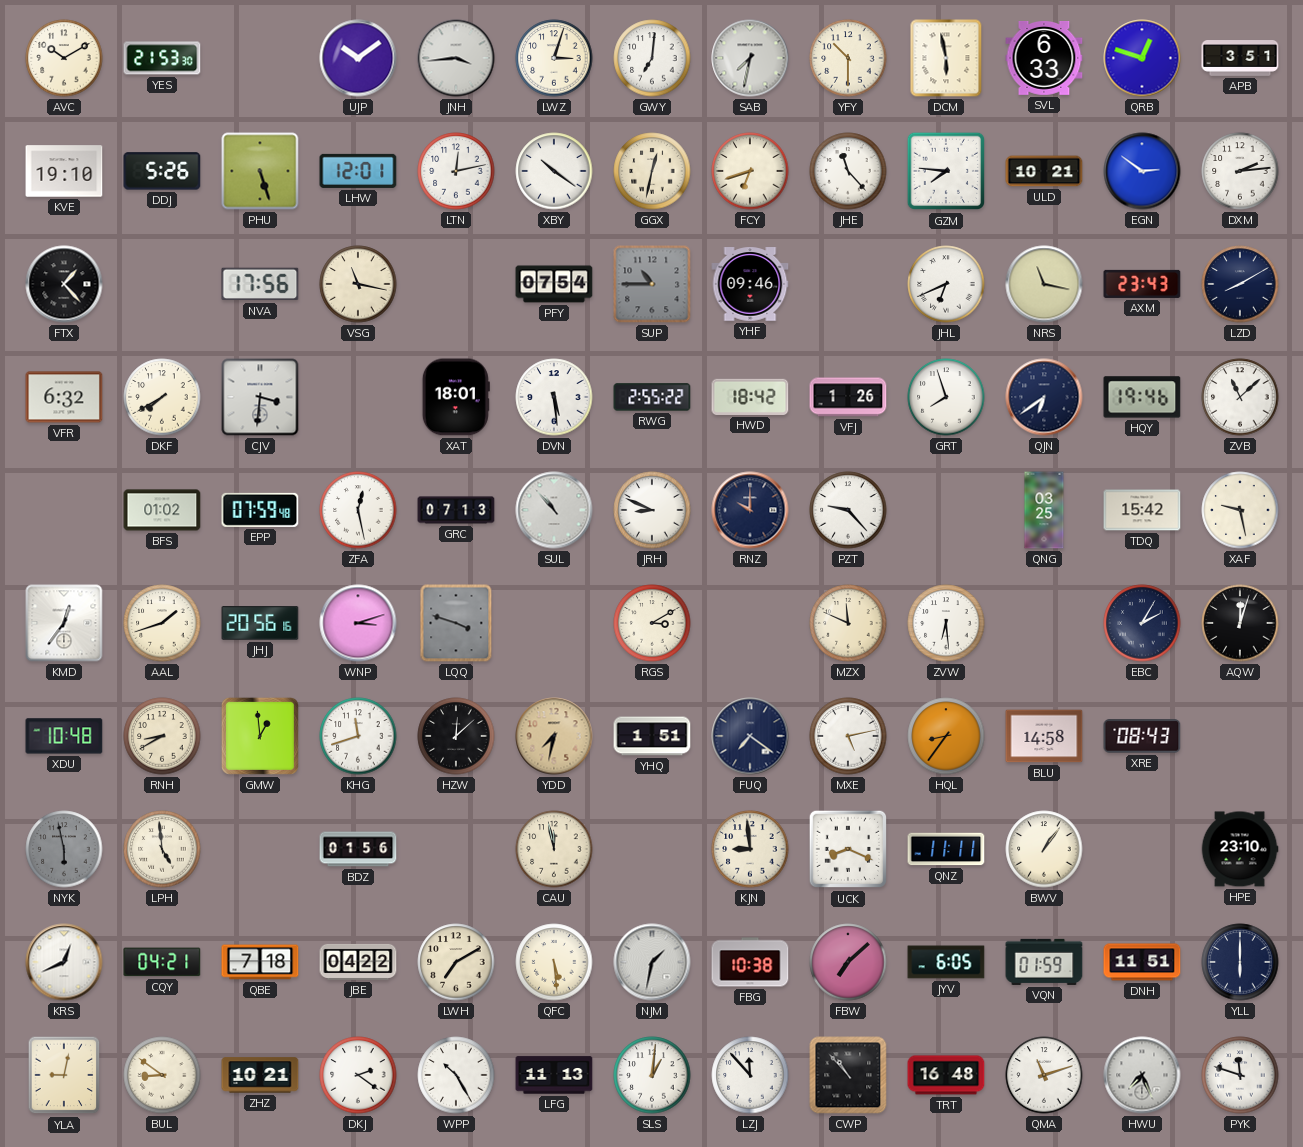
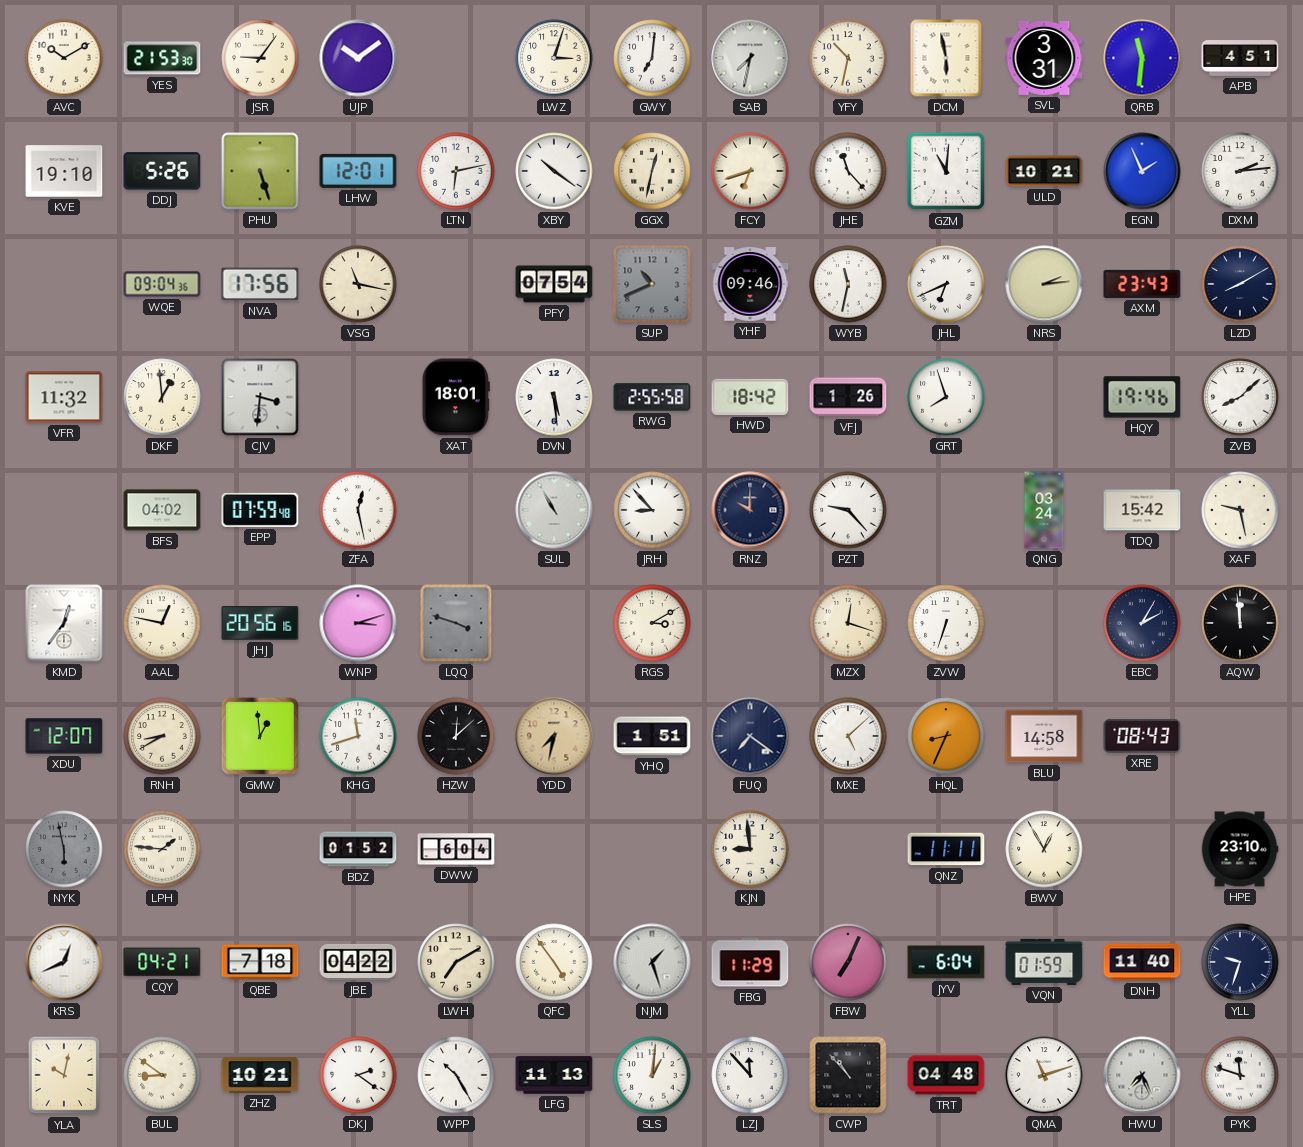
JSR: none -> 9:06
JNH: 3:44 -> none
YFY: 10:30 -> 10:32
SVL: 6:33 -> 3:31
QRB: 12:48 -> 11:31
APB: 3:51 -> 4:51
LTN: 12:13 -> 6:13
GZM: 7:46 -> 11:01
EGN: 2:51 -> 1:56
FTX: 1:23 -> none
WQE: none -> 09:04
SUP: 10:45 -> 10:41
WYB: none -> 11:32
NRS: 11:17 -> 2:14
VFR: 6:32 -> 11:32
DKF: 7:40 -> 12:59
RWG: 2:55:22 -> 2:55:58
QJN: 6:39 -> none
ZVB: 11:08 -> 8:08
BFS: 01:02 -> 04:02
GRC: 07:13 -> none
SUL: 10:53 -> 10:55
JRH: 8:49 -> 8:53
QNG: 03:25 -> 03:24
AAL: 1:42 -> 12:47
MZX: 11:49 -> 12:18
ZVW: 6:29 -> 6:33
AQW: 12:03 -> 11:59
XDU: 10:48 -> 12:07
MXE: 5:13 -> 5:08
HQL: 8:36 -> 8:34
LPH: 4:59 -> 1:46
BDZ: 01:56 -> 01:52
DWW: none -> 6:04
CAU: 11:58 -> none
UCK: 8:19 -> none
BWV: 1:06 -> 12:55
QFC: 5:29 -> 4:54
NJM: 1:32 -> 1:27
FBG: 10:38 -> 11:29
FBW: 7:08 -> 7:04
JYV: 6:05 -> 6:04
DNH: 11:51 -> 11:40
YLL: 6:00 -> 9:33
YLA: 9:02 -> 10:02
TRT: 16:48 -> 04:48
